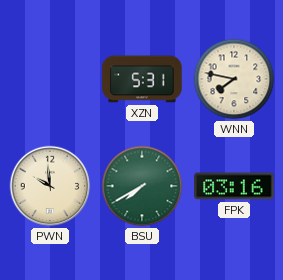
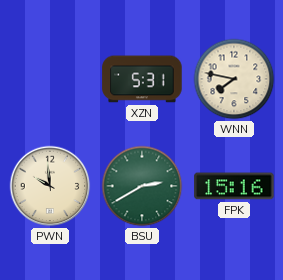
BSU: 7:40 -> 2:40
FPK: 03:16 -> 15:16
